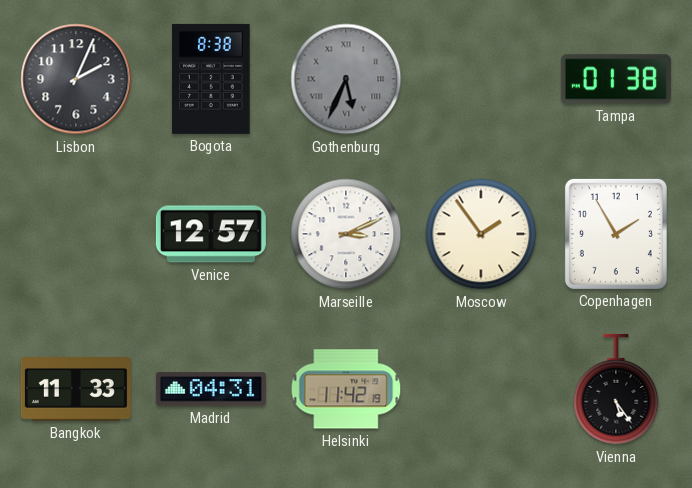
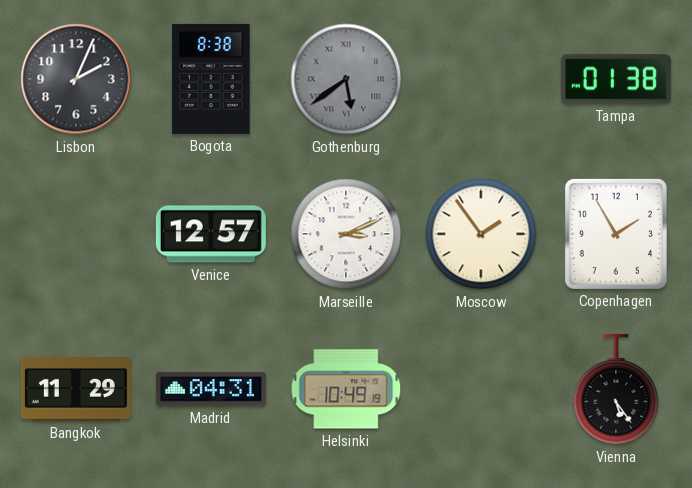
Gothenburg: 5:34 -> 5:39
Bangkok: 11:33 -> 11:29
Helsinki: 11:42 -> 10:49
